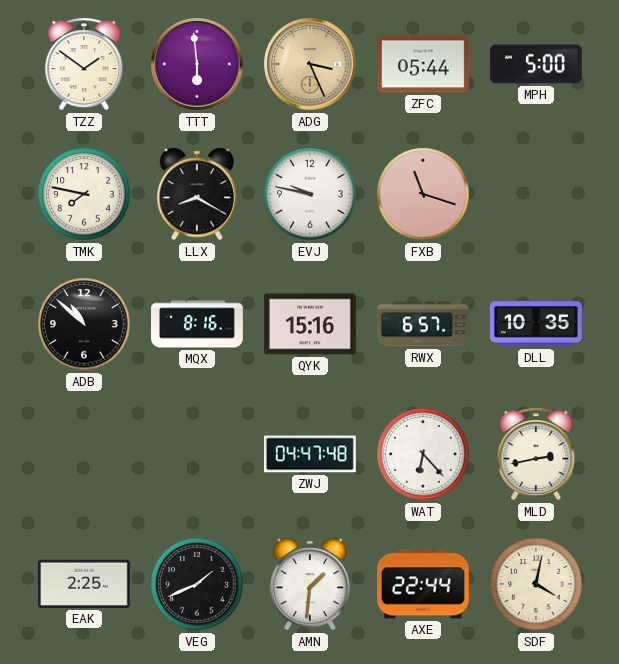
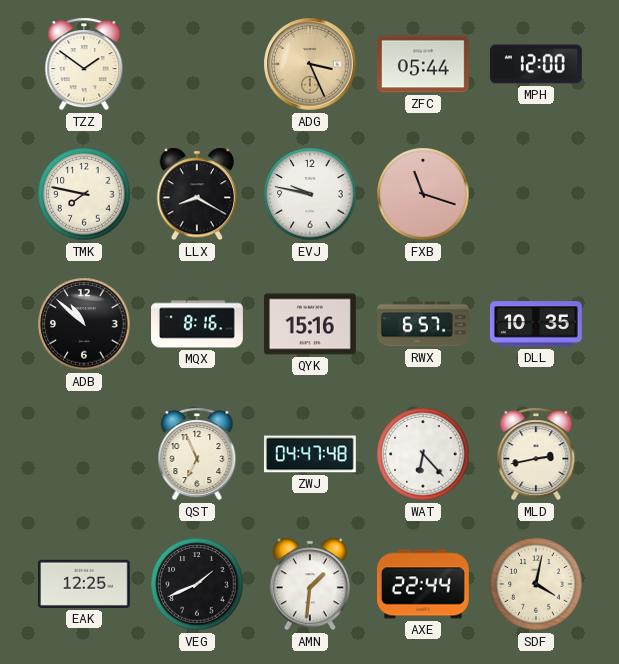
TTT: 5:59 -> none
MPH: 5:00 -> 12:00
QST: none -> 6:56
EAK: 2:25 -> 12:25
